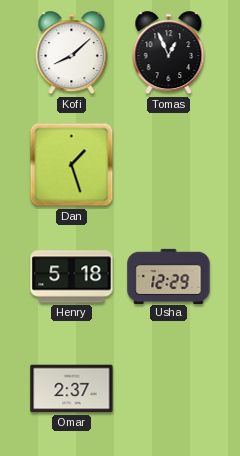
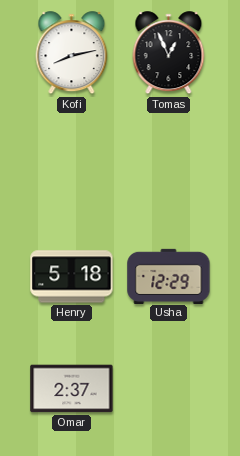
Kofi: 8:08 -> 8:13
Dan: 1:27 -> none
